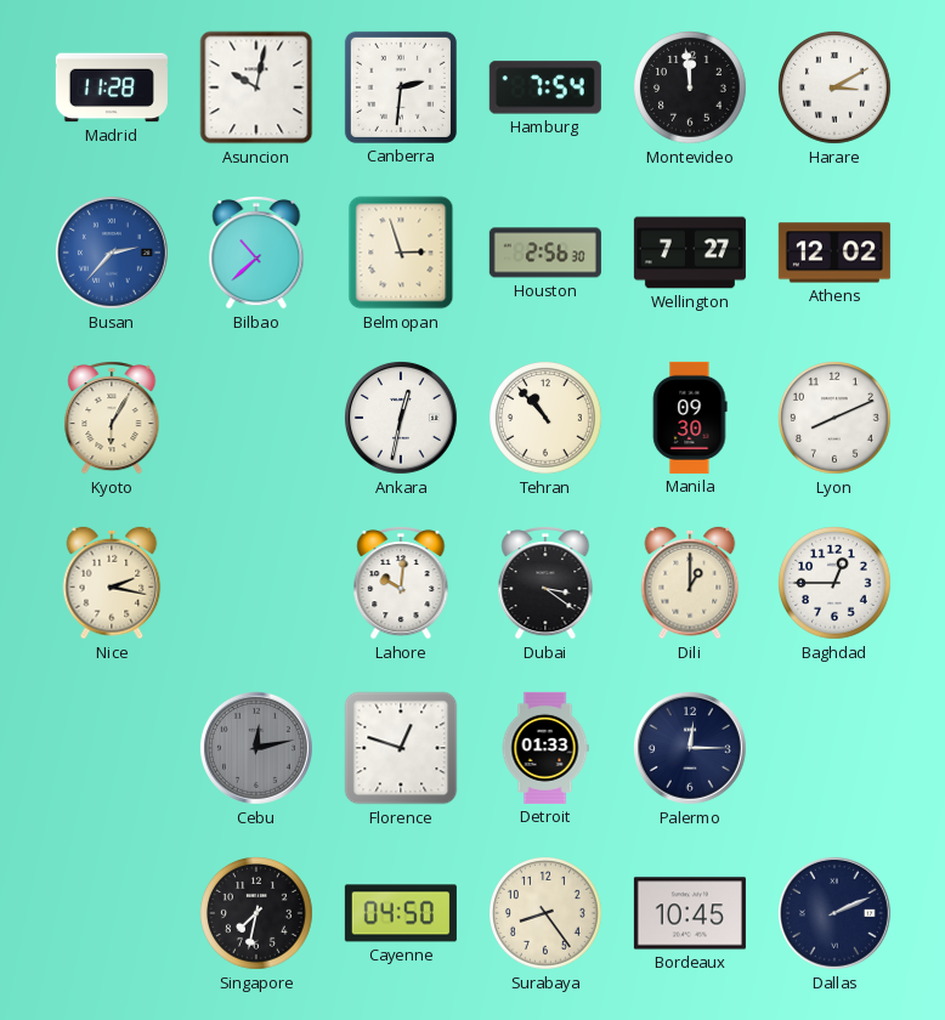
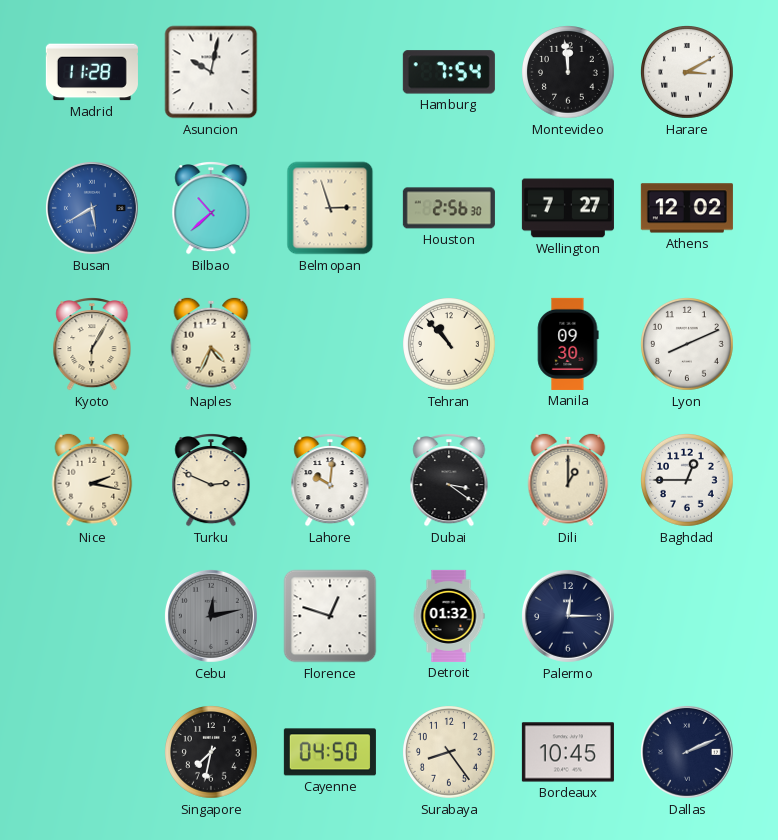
Canberra: 2:31 -> none
Busan: 2:37 -> 5:40
Naples: none -> 4:34
Ankara: 12:32 -> none
Turku: none -> 2:49
Detroit: 01:33 -> 01:32
